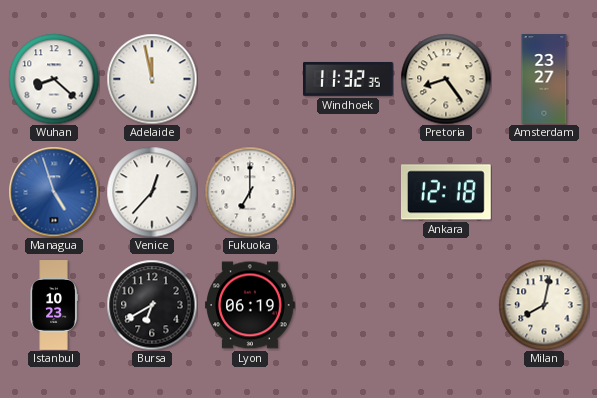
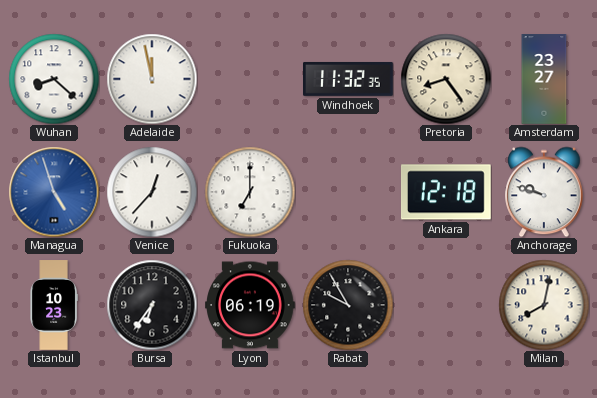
Anchorage: none -> 9:48
Bursa: 6:40 -> 6:36
Rabat: none -> 9:55
